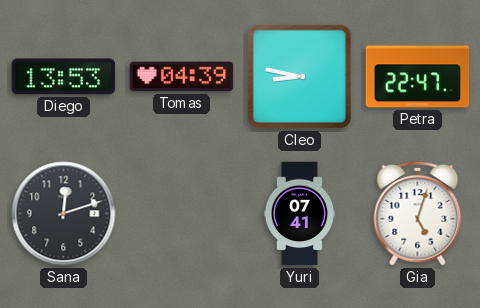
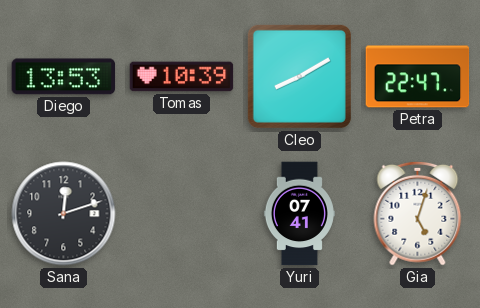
Tomas: 04:39 -> 10:39
Cleo: 8:47 -> 8:10
